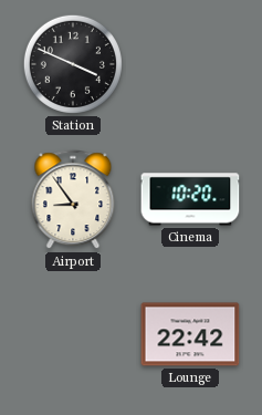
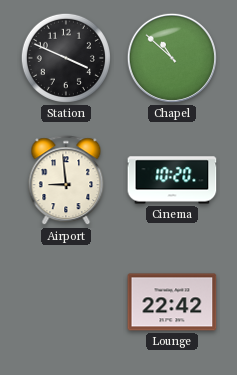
Chapel: none -> 10:52
Airport: 8:54 -> 8:59
